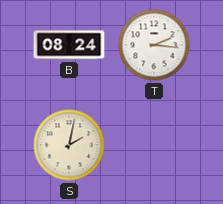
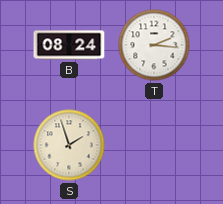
S: 2:02 -> 1:57
